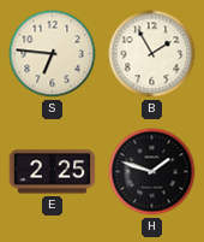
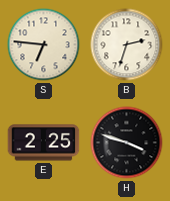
B: 1:55 -> 2:33
H: 1:48 -> 3:48
